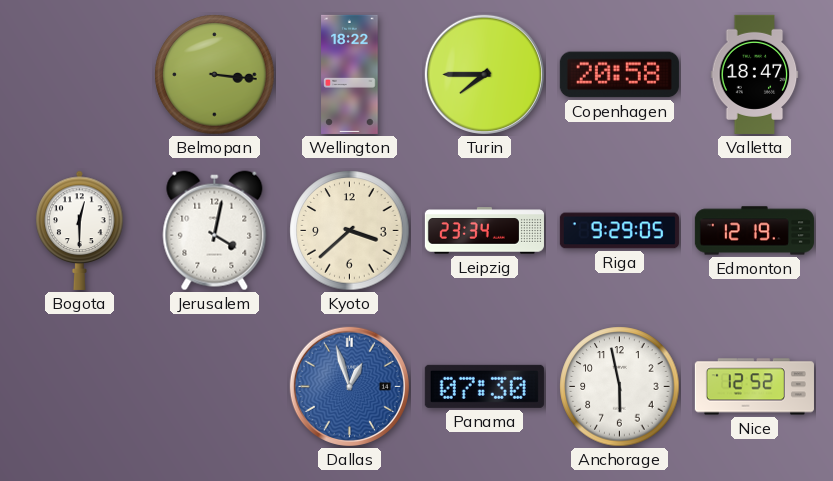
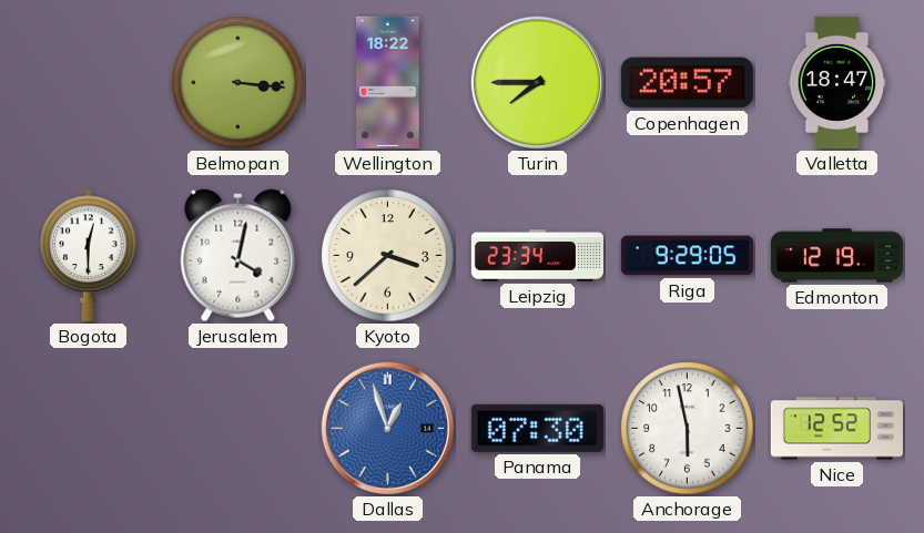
Copenhagen: 20:58 -> 20:57
